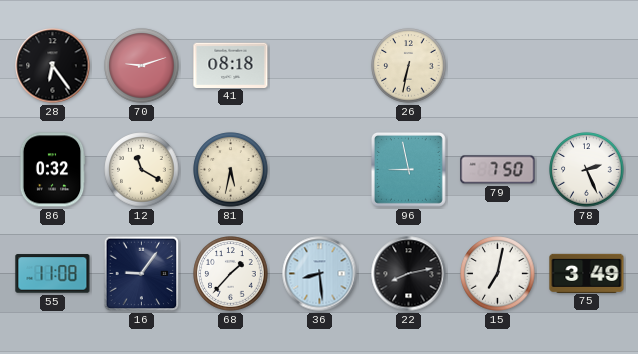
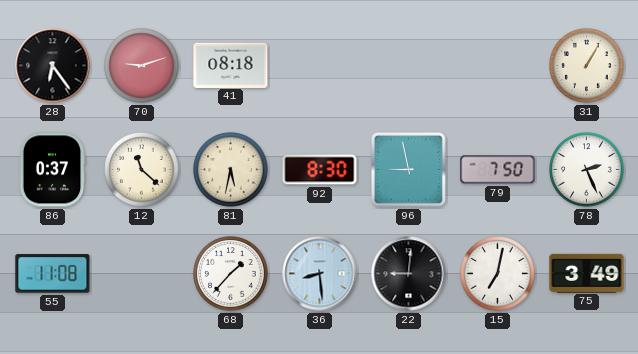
26: 6:32 -> none
31: none -> 1:05
86: 0:32 -> 0:37
12: 11:20 -> 11:22
92: none -> 8:30
16: 9:06 -> none
22: 8:13 -> 9:01
